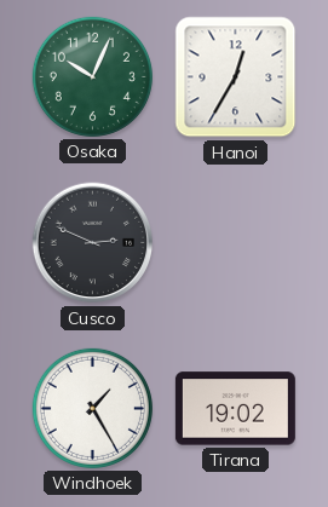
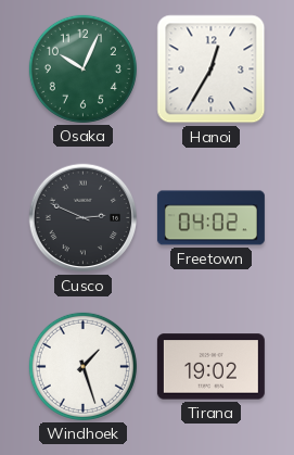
Freetown: none -> 04:02
Windhoek: 1:25 -> 1:27
